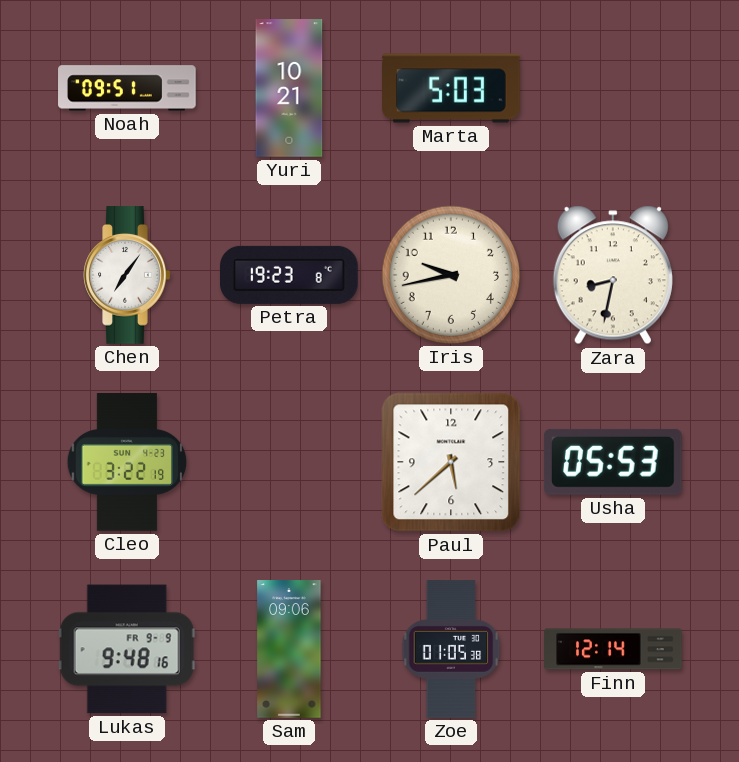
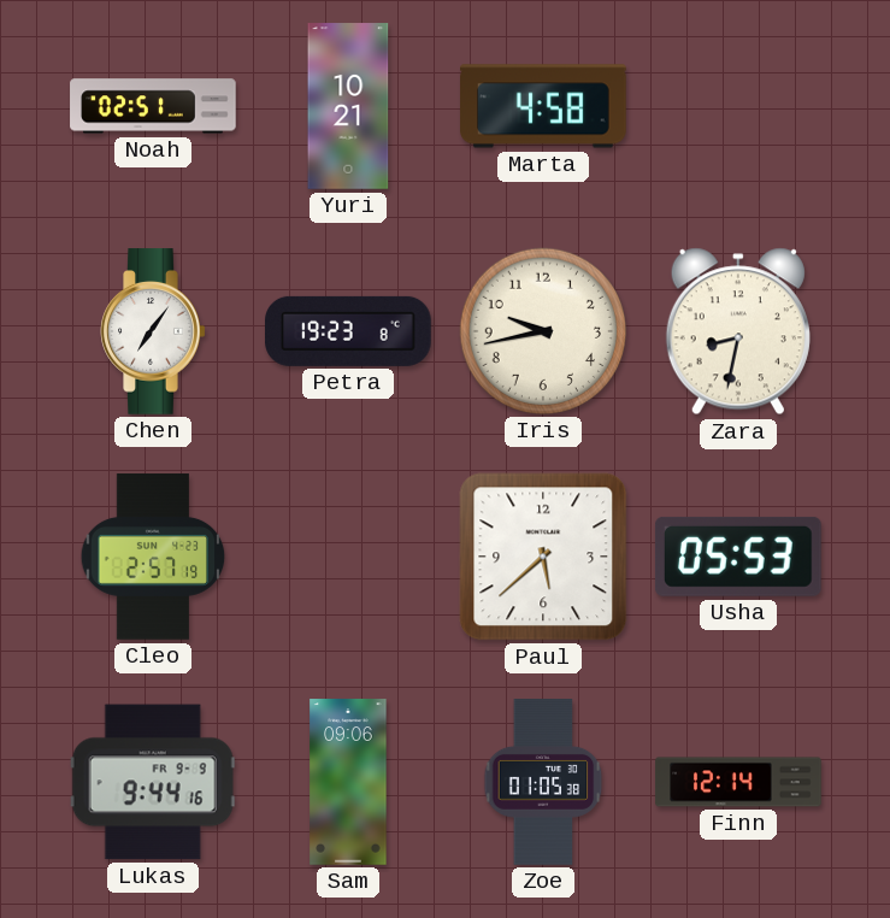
Noah: 09:51 -> 02:51
Marta: 5:03 -> 4:58
Cleo: 3:22 -> 2:57
Lukas: 9:48 -> 9:44
